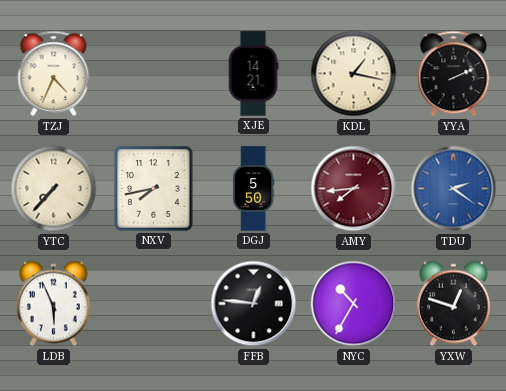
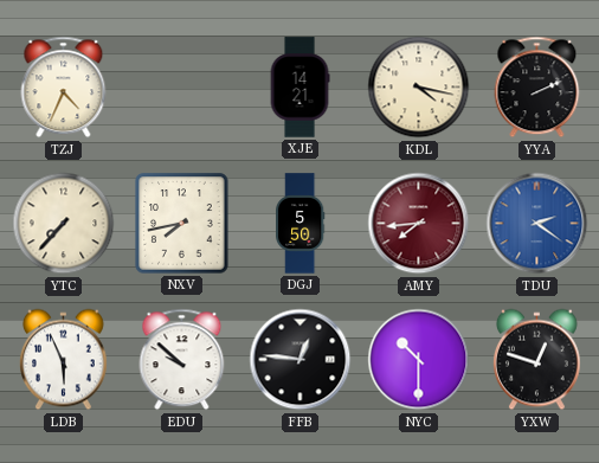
KDL: 1:17 -> 4:17
EDU: none -> 9:52
NYC: 10:35 -> 10:30
